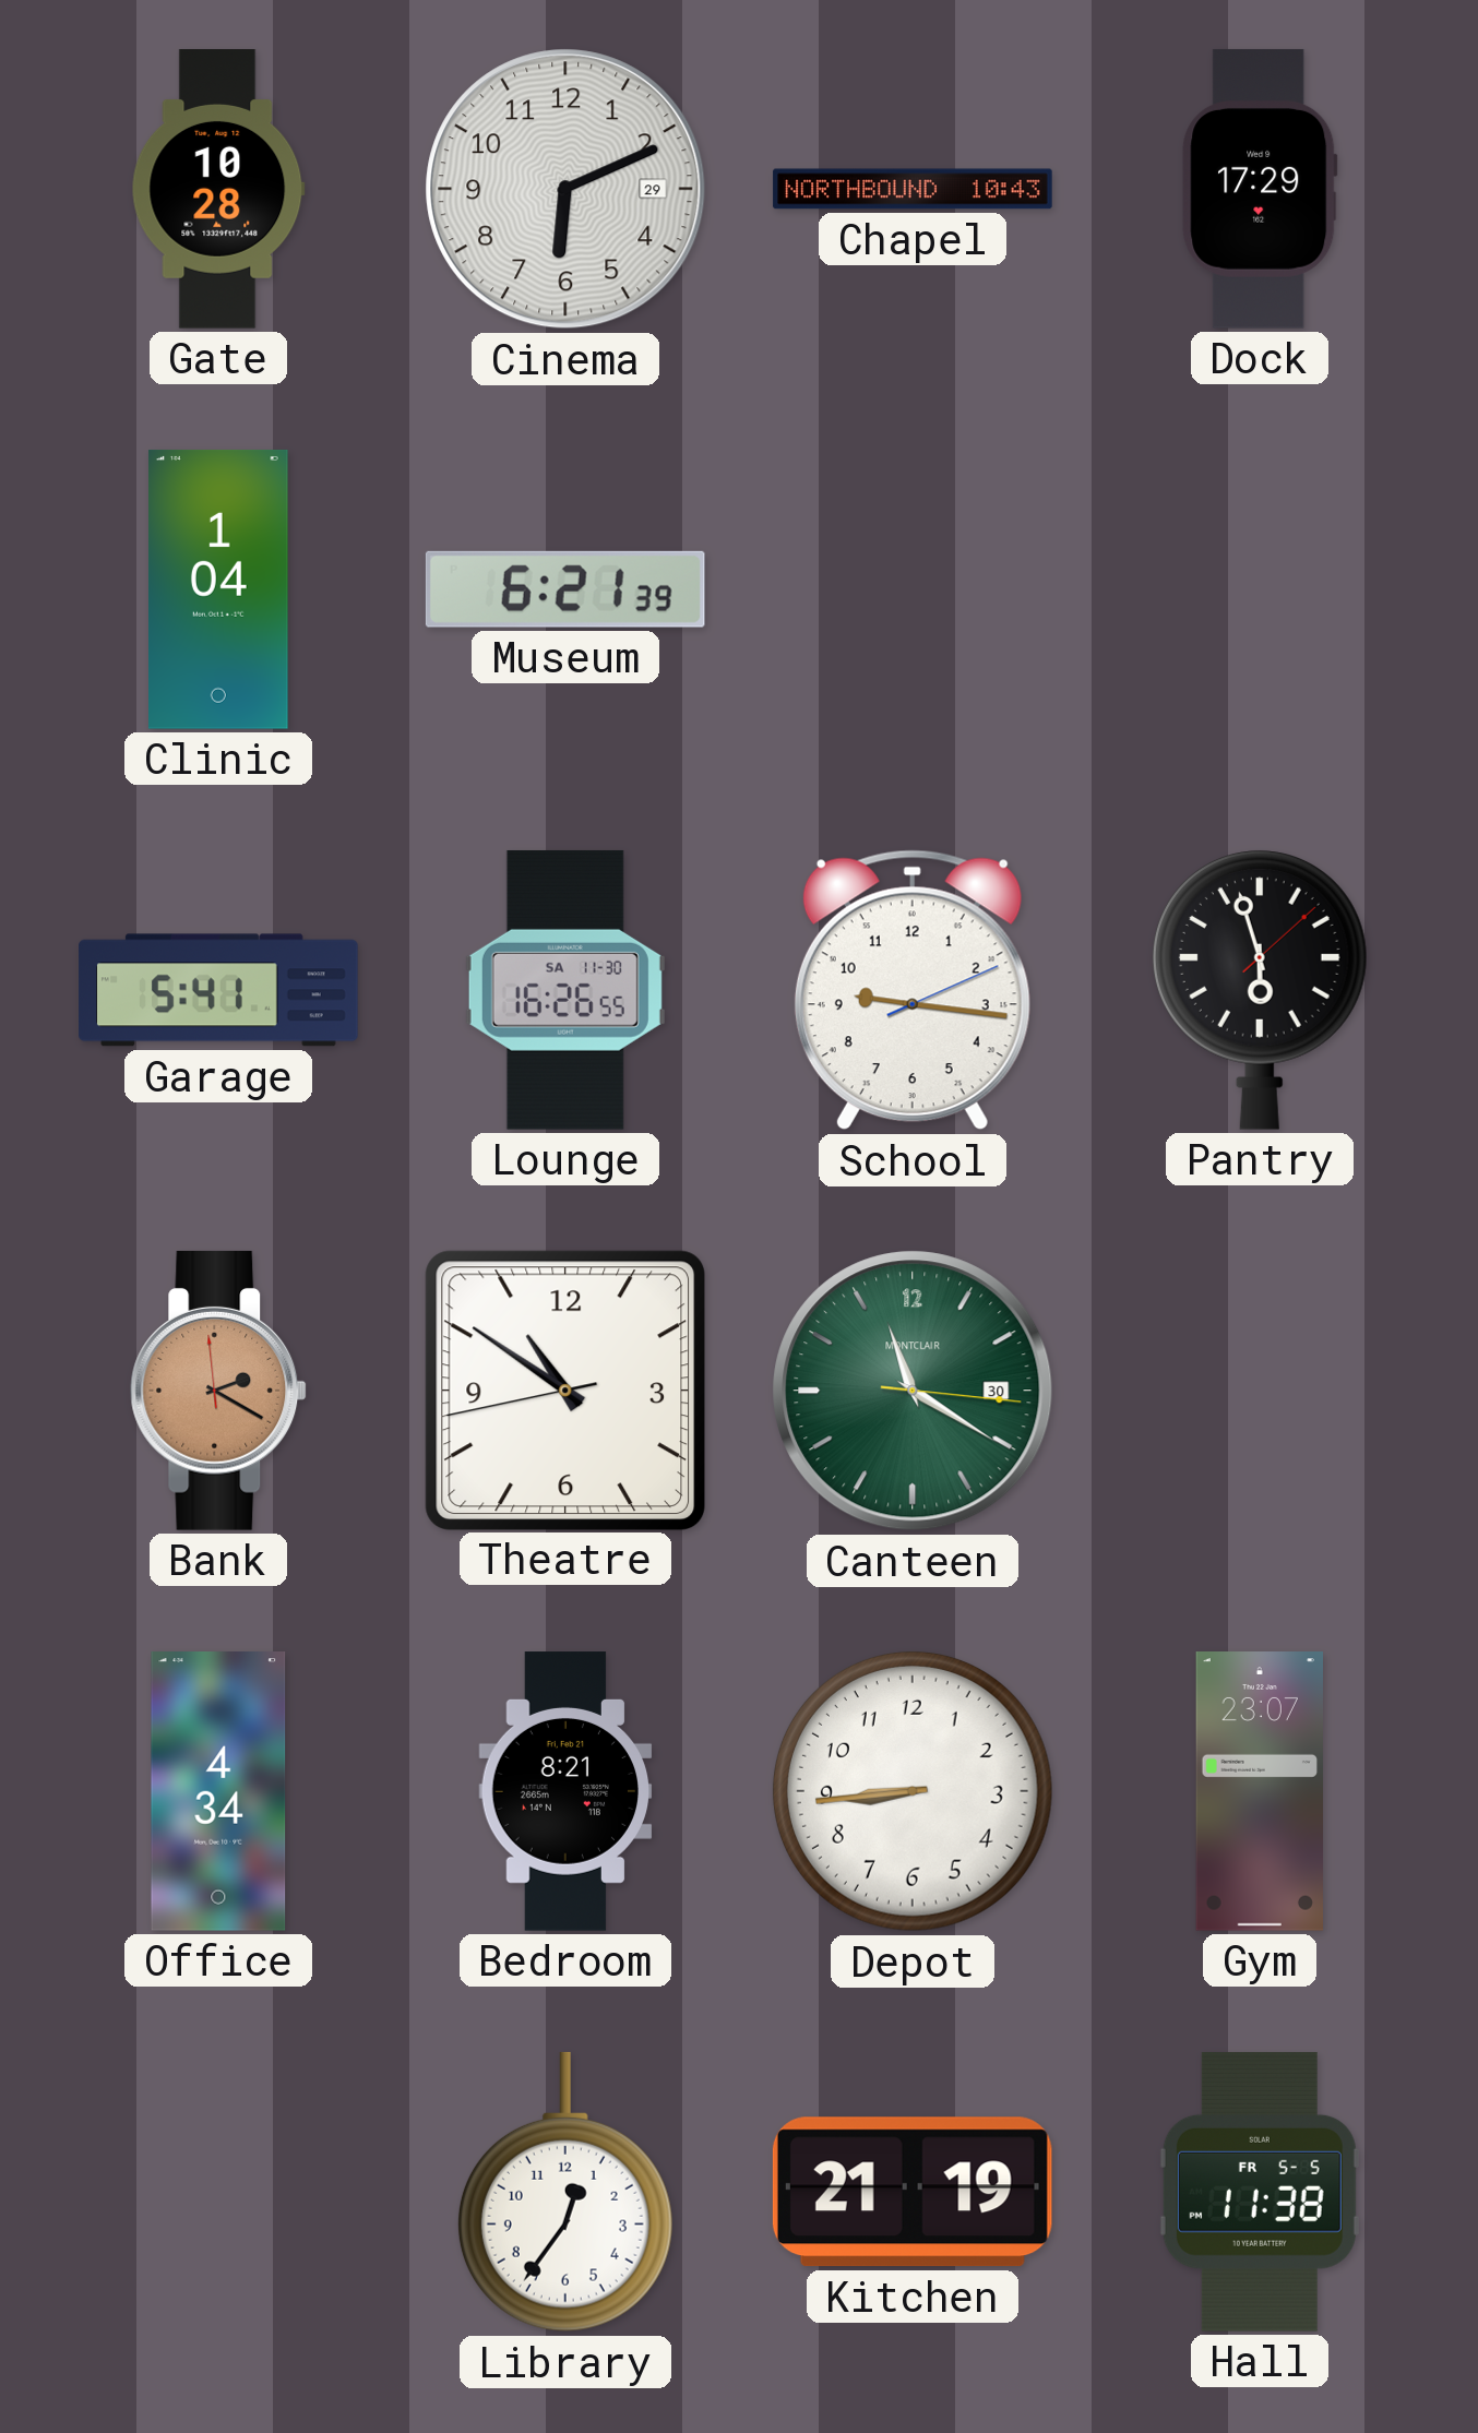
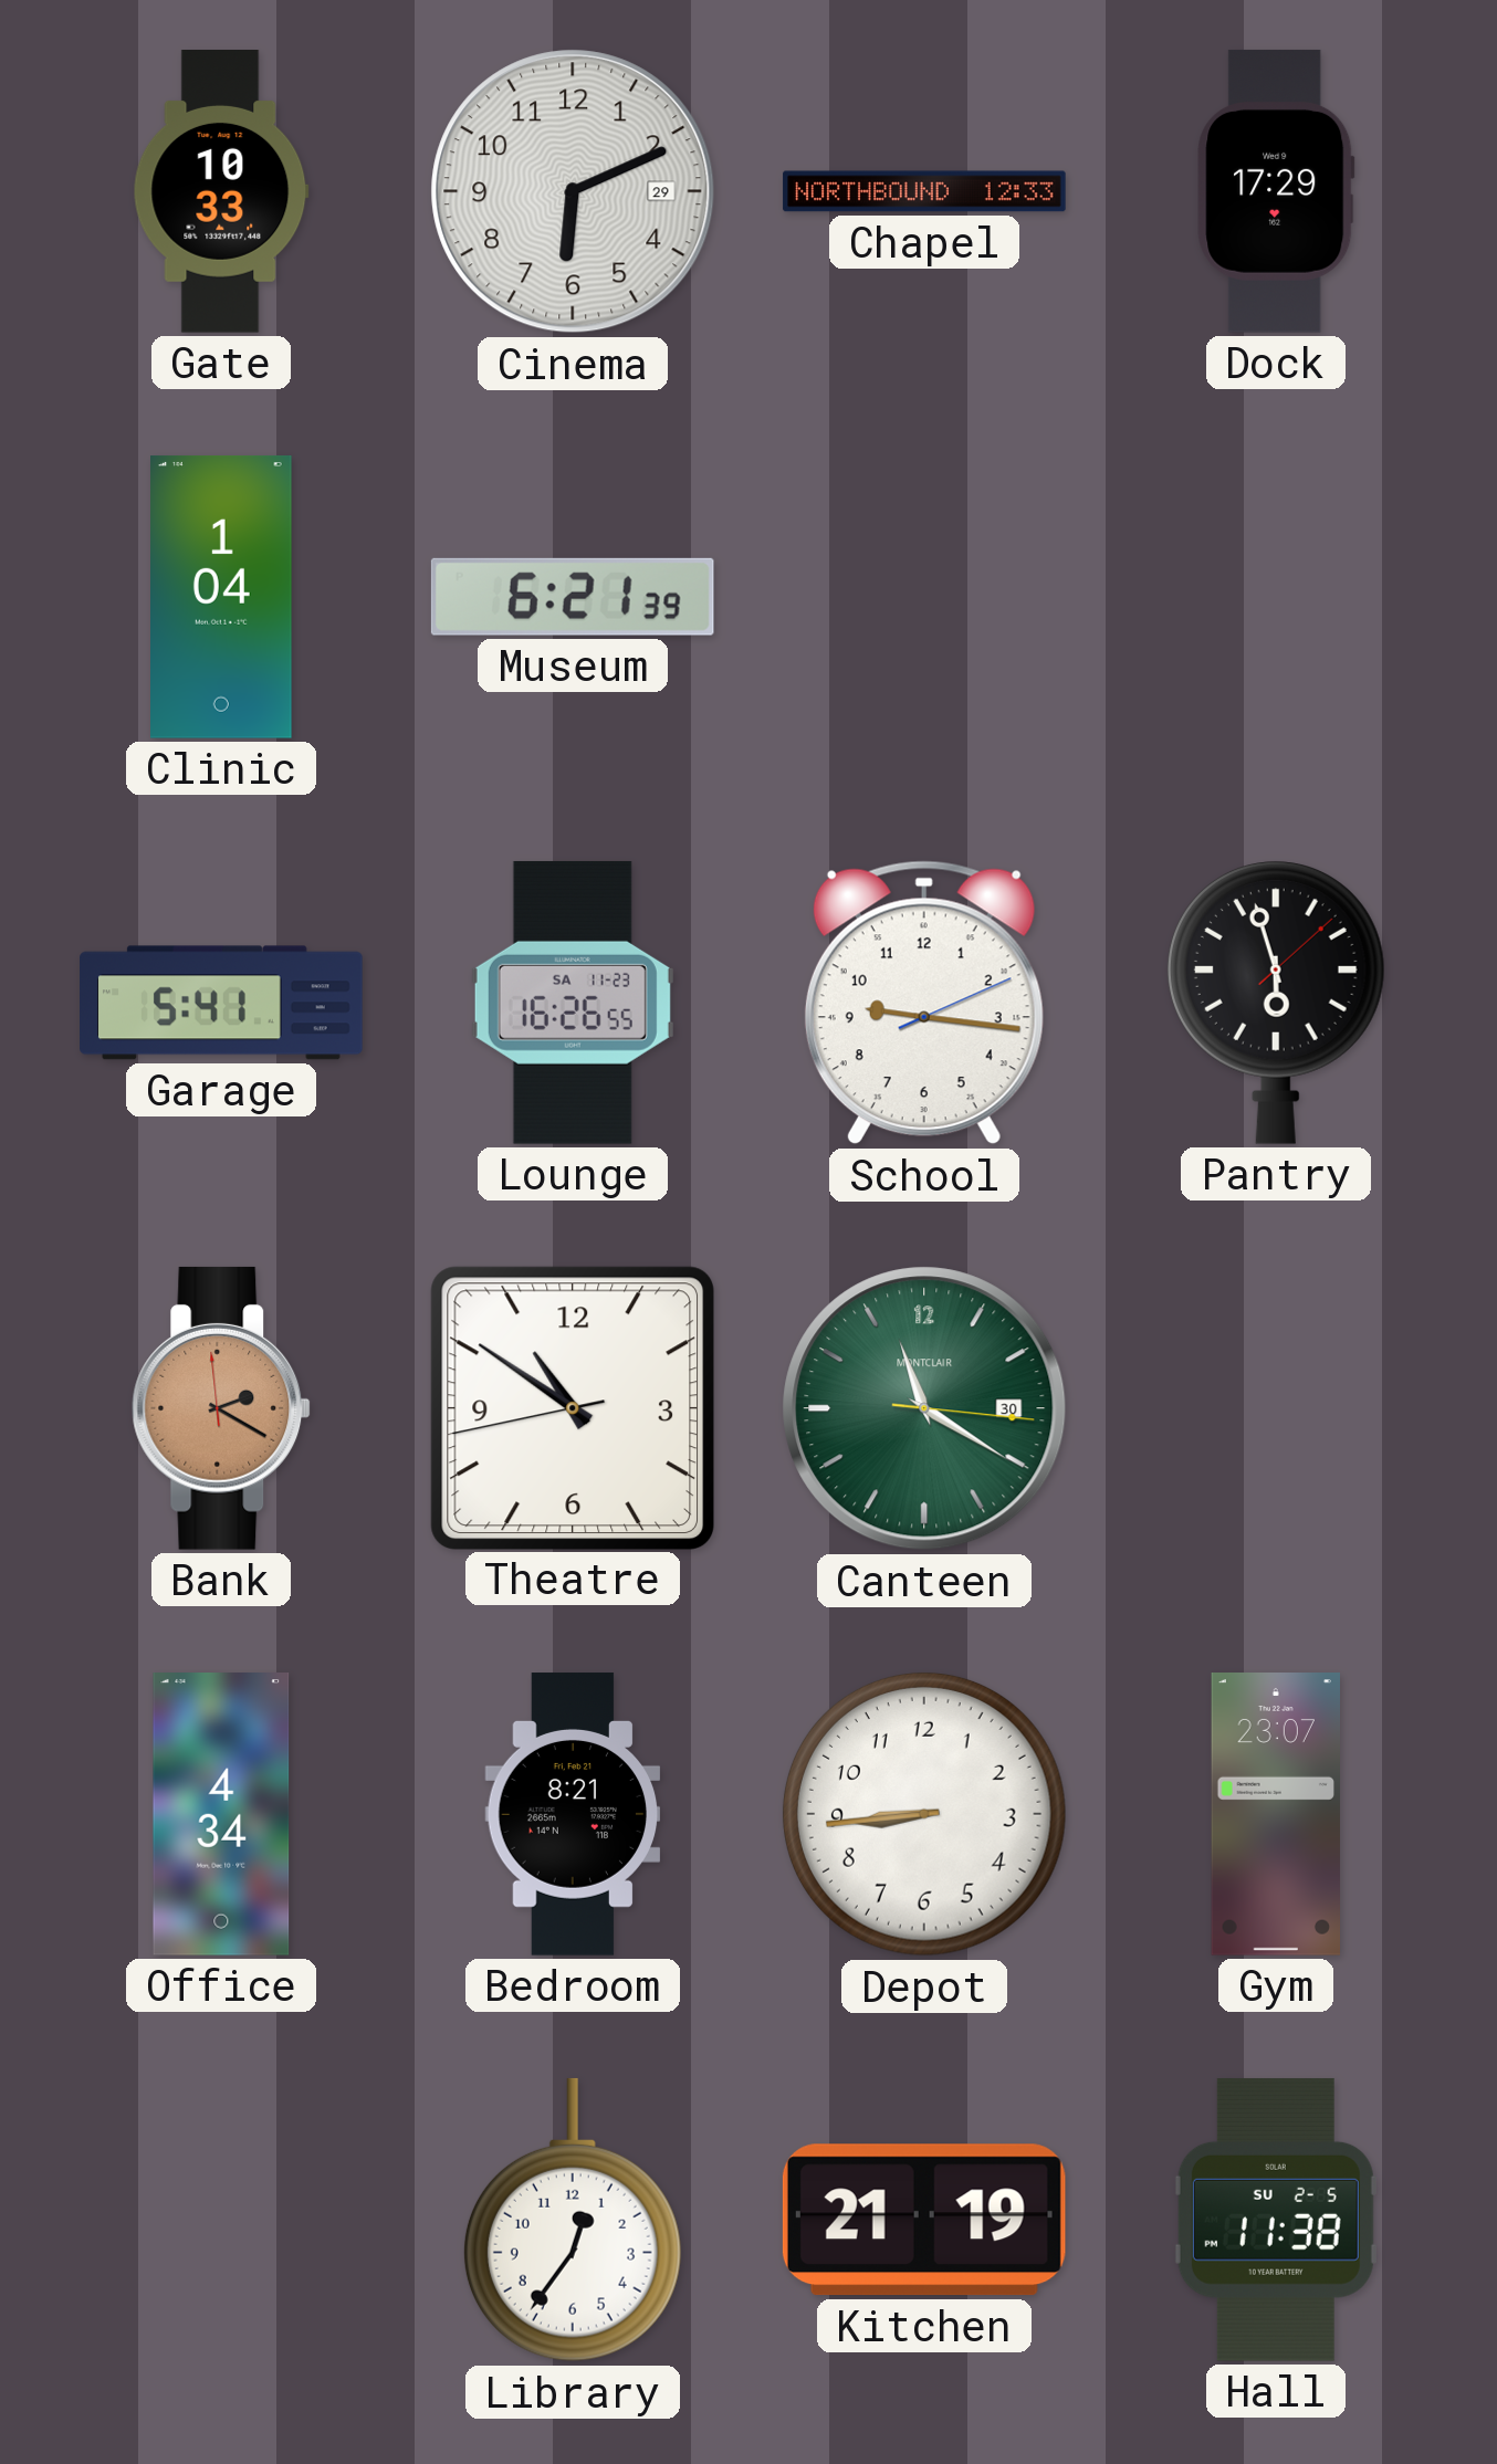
Gate: 10:28 -> 10:33
Chapel: 10:43 -> 12:33
Lounge date: SA 11-30 -> SA 11-23
Hall date: FR 5-5 -> SU 2-5
